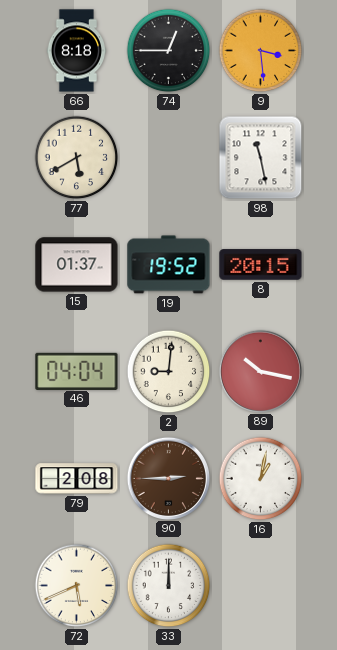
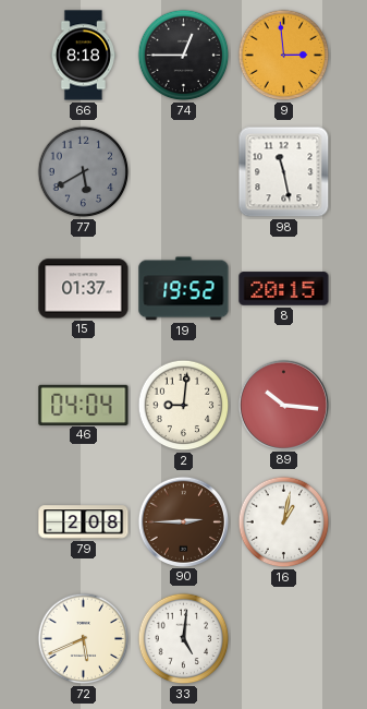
9: 3:29 -> 2:59
77 dial: cream -> grey
89: 10:17 -> 10:16
33: 12:00 -> 5:01
